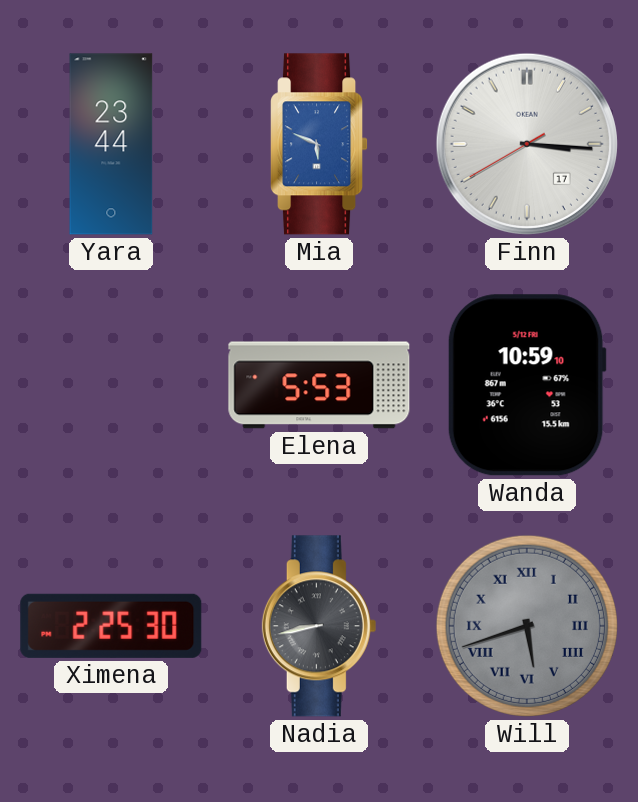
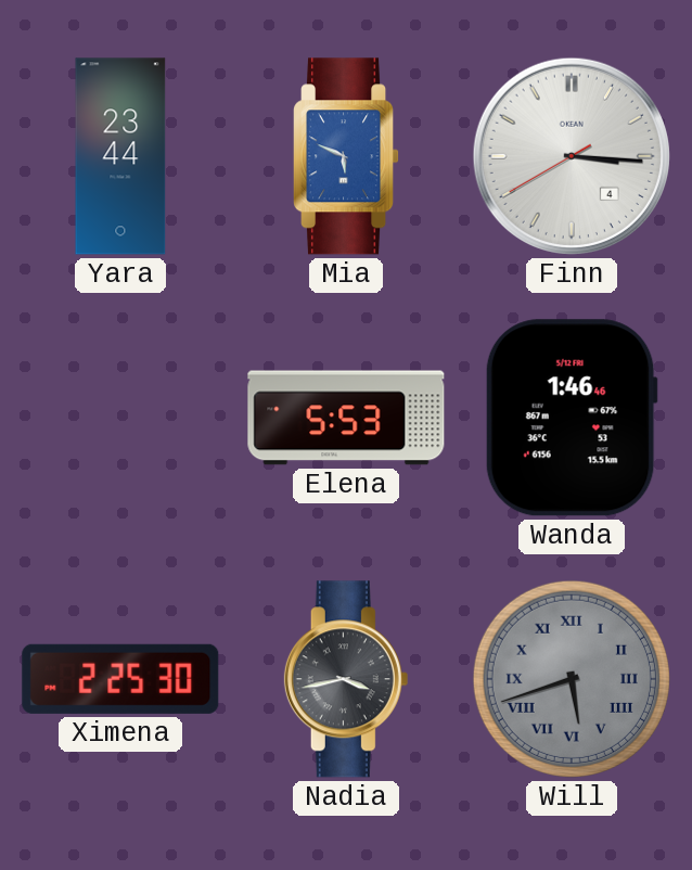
Finn date: 17 -> 4
Wanda: 10:59 -> 1:46
Nadia: 8:43 -> 3:43
